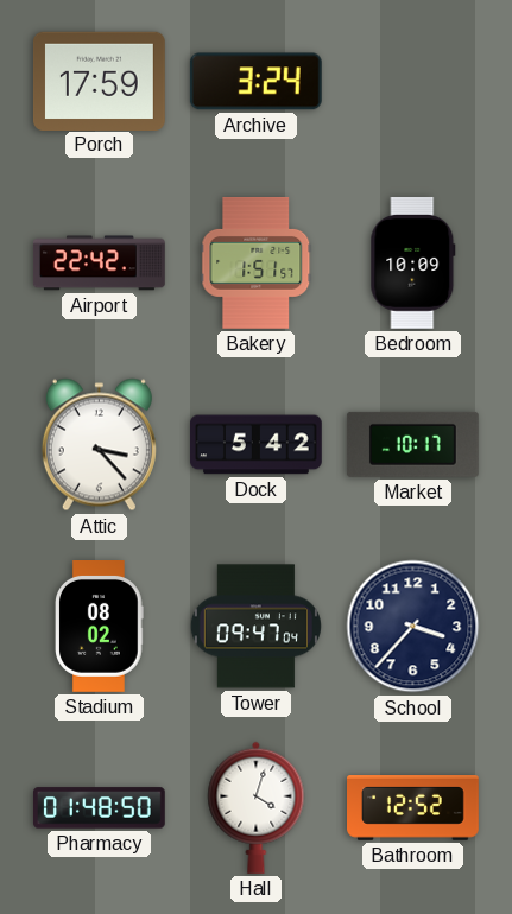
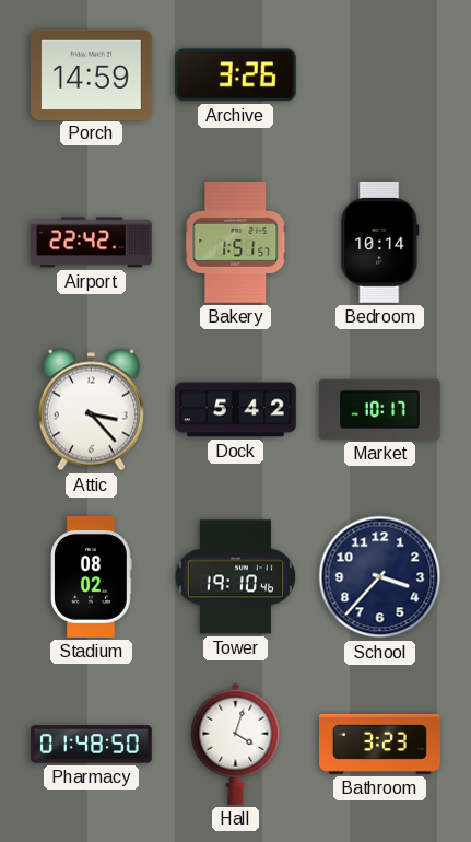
Porch: 17:59 -> 14:59
Archive: 3:24 -> 3:26
Bedroom: 10:09 -> 10:14
Tower: 09:47 -> 19:10
Bathroom: 12:52 -> 3:23
